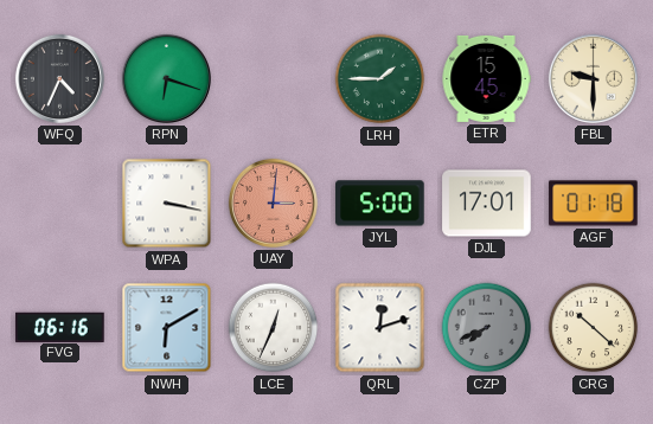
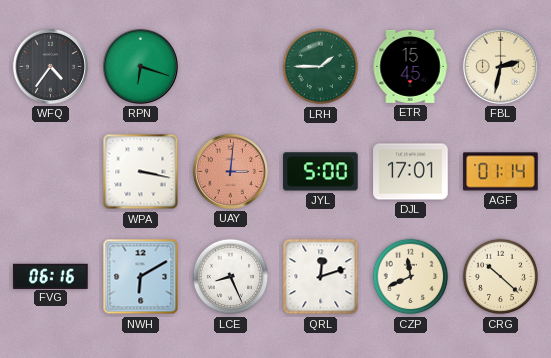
WFQ: 4:34 -> 4:36
FBL: 9:30 -> 2:32
AGF: 01:18 -> 01:14
LCE: 12:34 -> 8:26
CZP: 7:41 -> 11:41
CZP dial: grey -> cream
